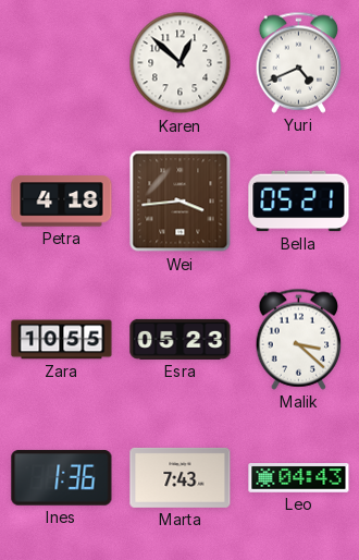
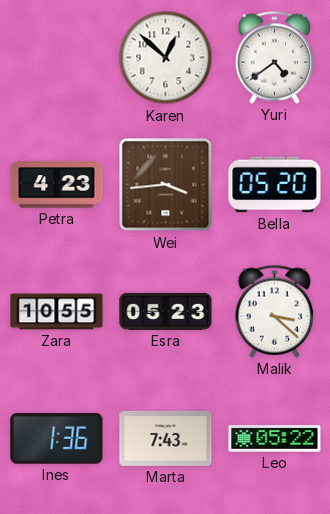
Yuri: 4:41 -> 4:39
Petra: 4:18 -> 4:23
Bella: 05:21 -> 05:20
Leo: 04:43 -> 05:22
